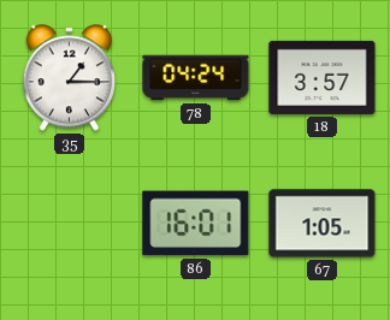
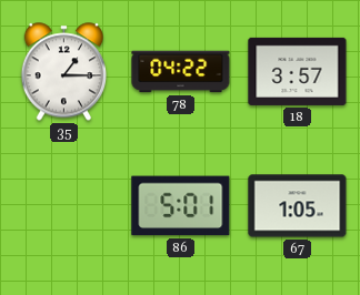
78: 04:24 -> 04:22
86: 16:01 -> 5:01
